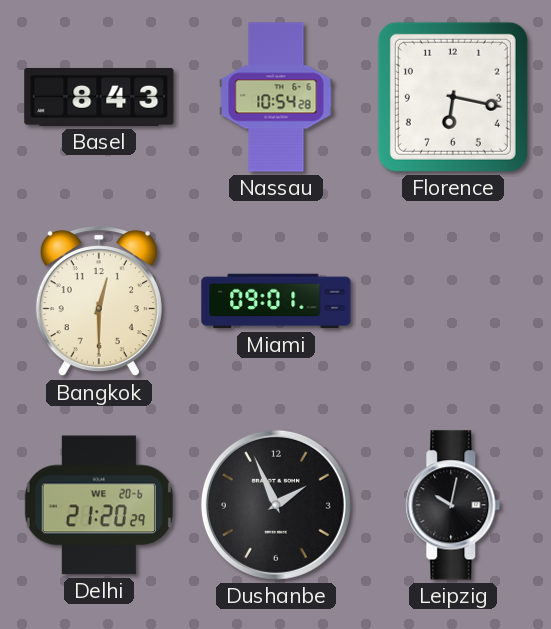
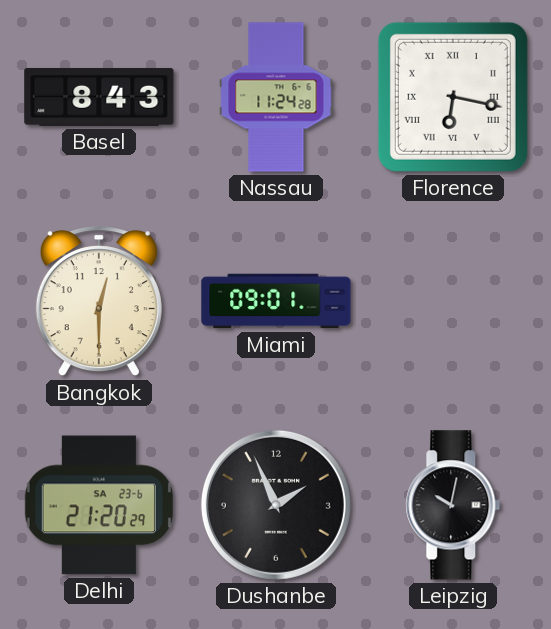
Nassau: 10:54 -> 11:24
Florence numerals: Arabic -> Roman
Delhi date: WE 20-6 -> SA 23-6
